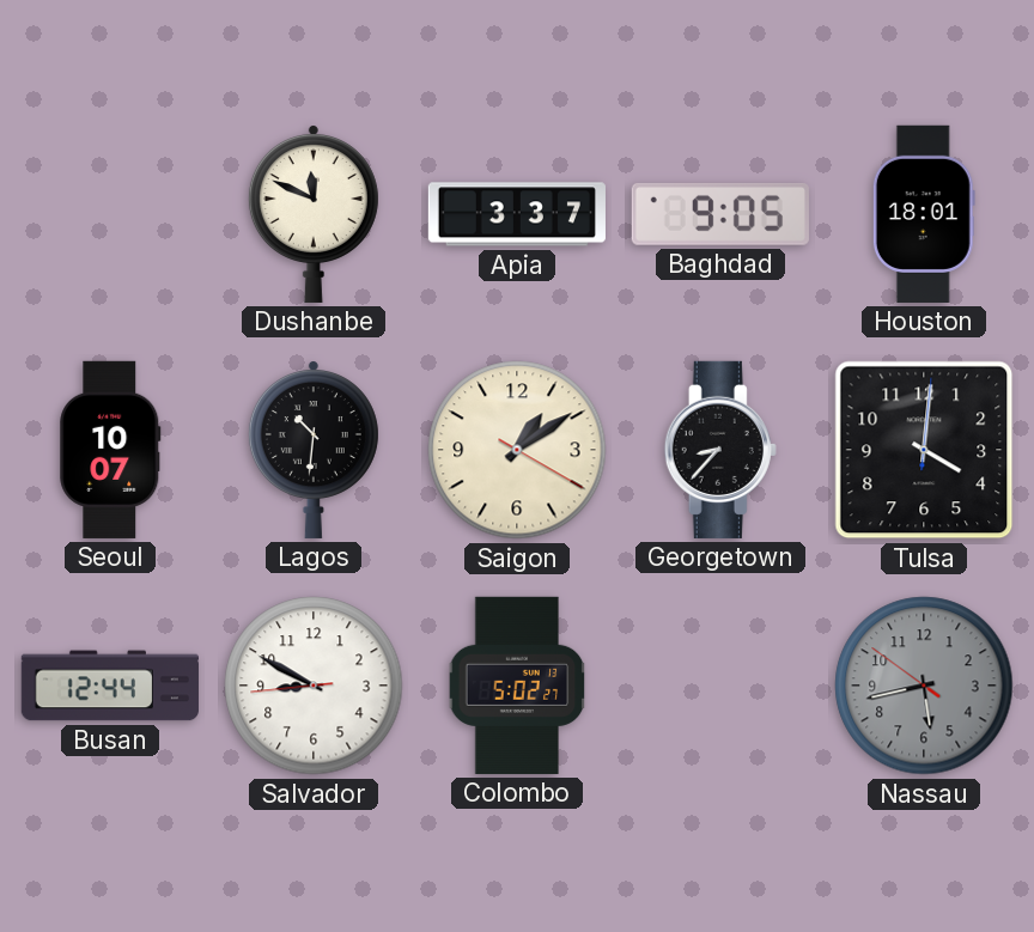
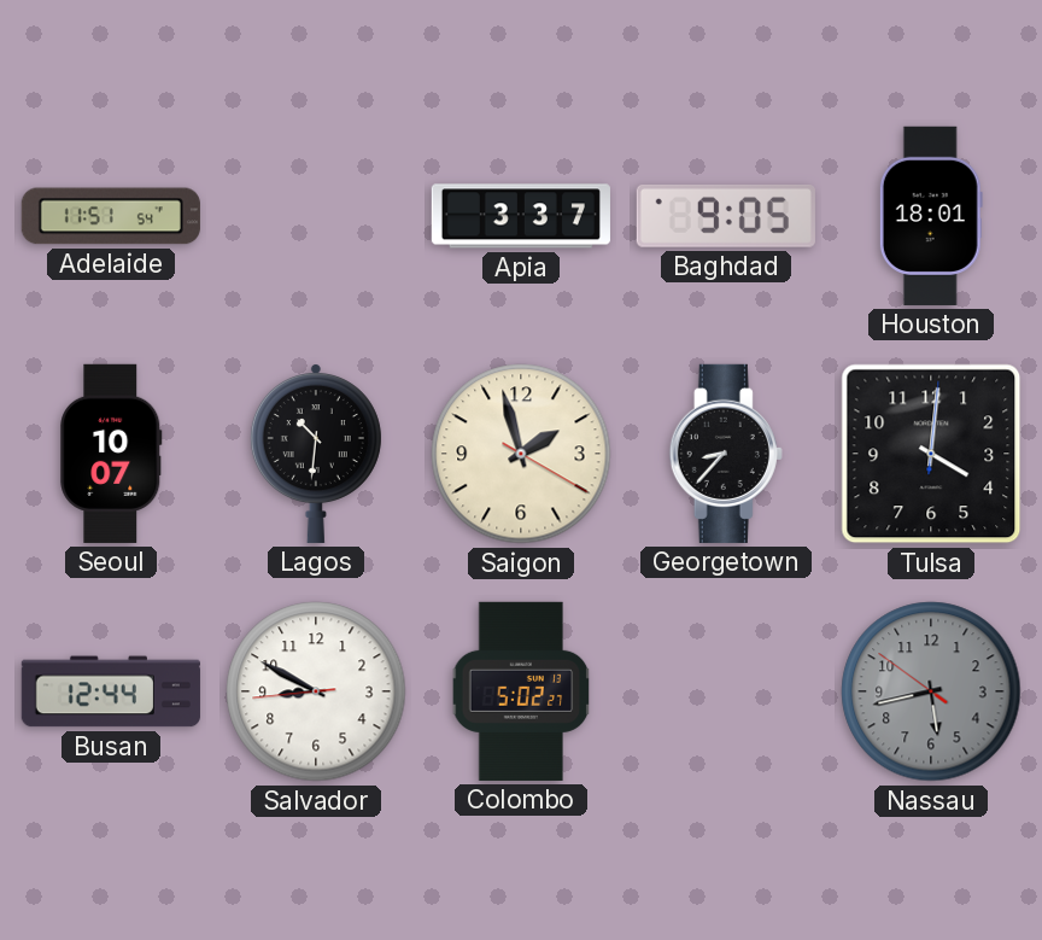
Adelaide: none -> 11:51
Dushanbe: 11:49 -> none
Saigon: 1:09 -> 1:57
